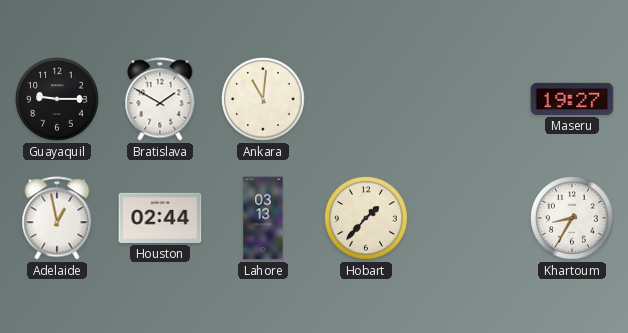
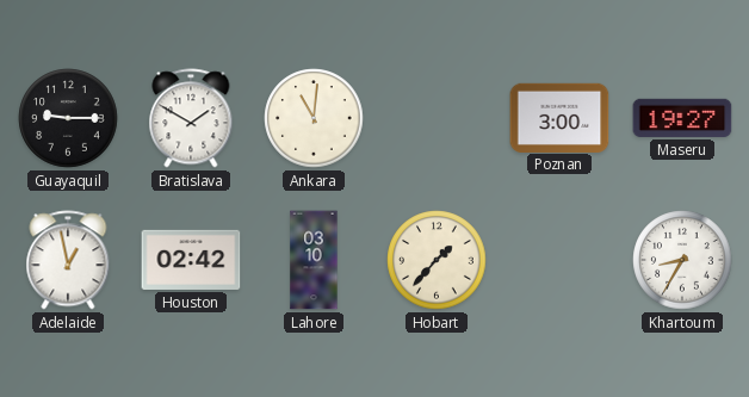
Poznan: none -> 3:00
Houston: 02:44 -> 02:42
Lahore: 03:13 -> 03:10
